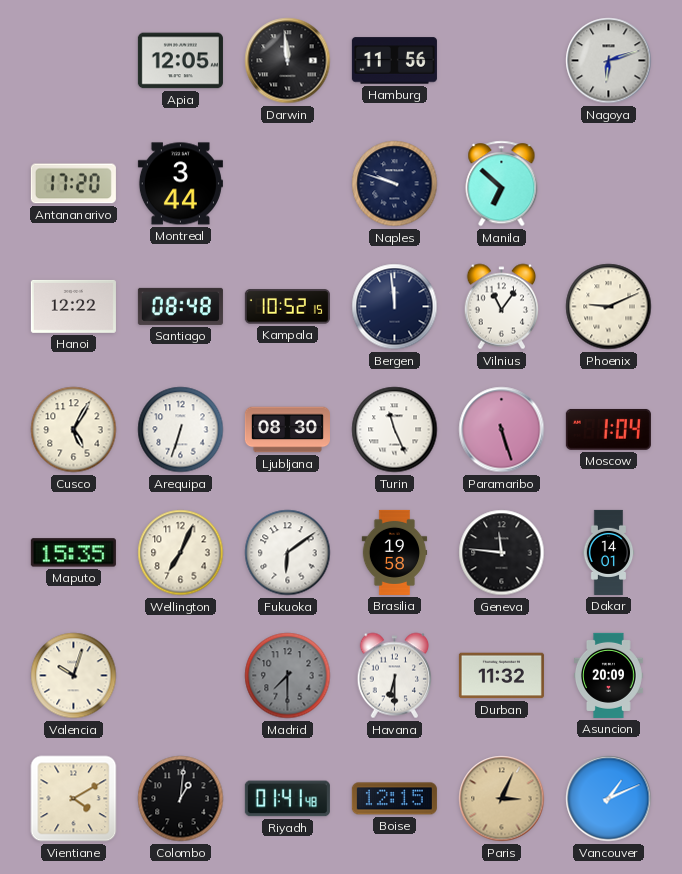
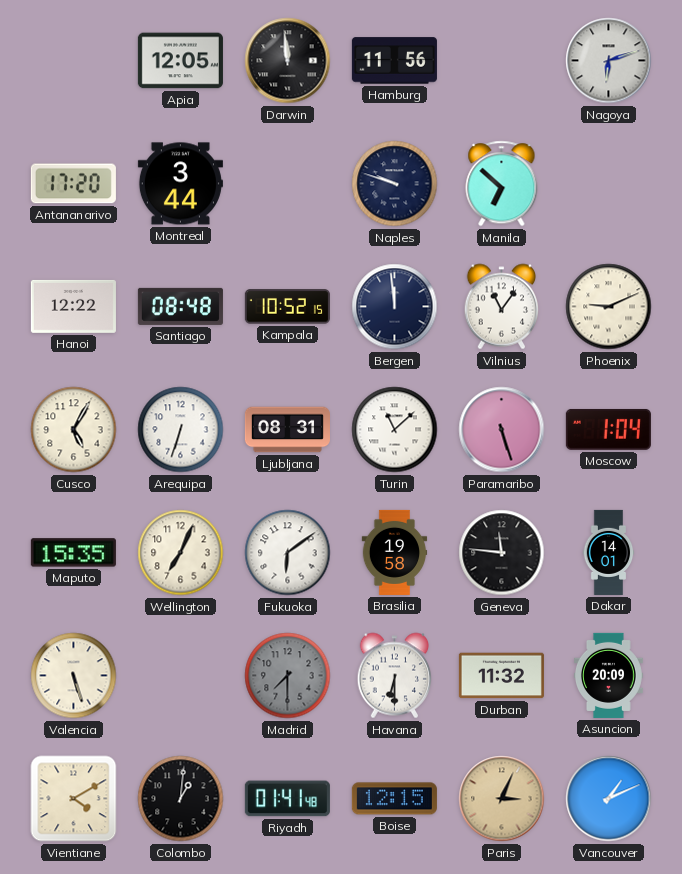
Ljubljana: 08:30 -> 08:31
Turin: 11:26 -> 11:08
Valencia: 10:03 -> 5:27
